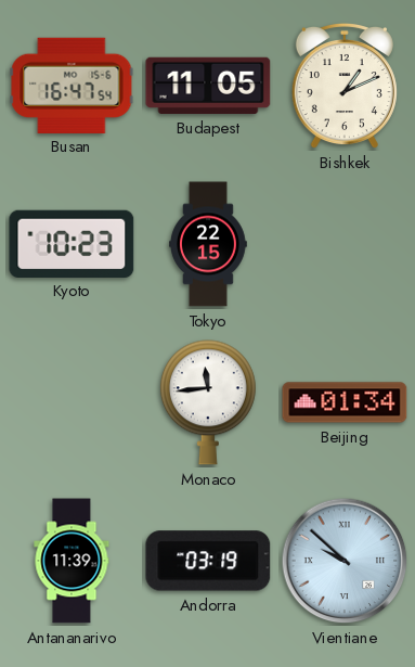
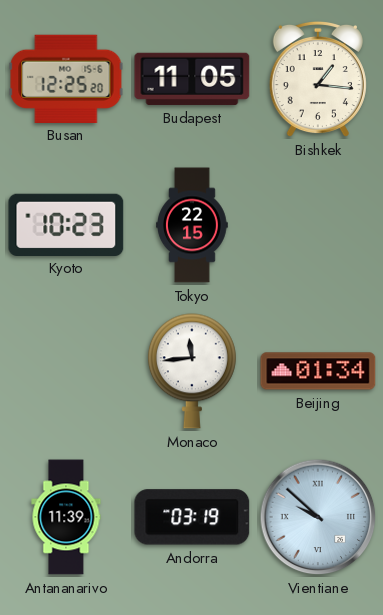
Busan: 16:47 -> 12:25
Bishkek: 1:11 -> 1:16
